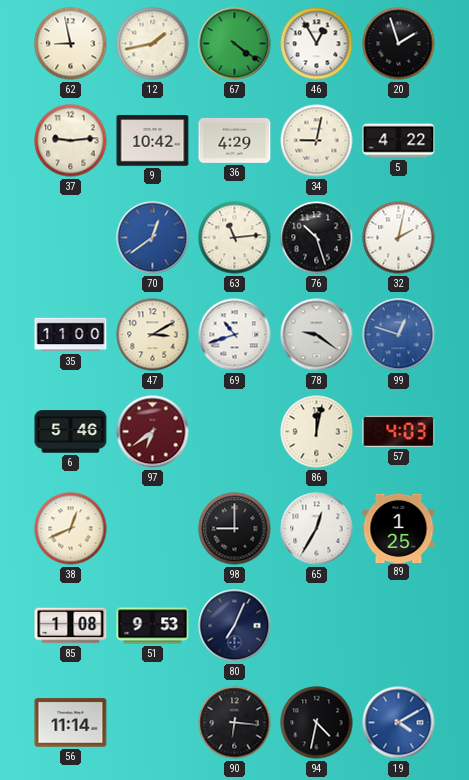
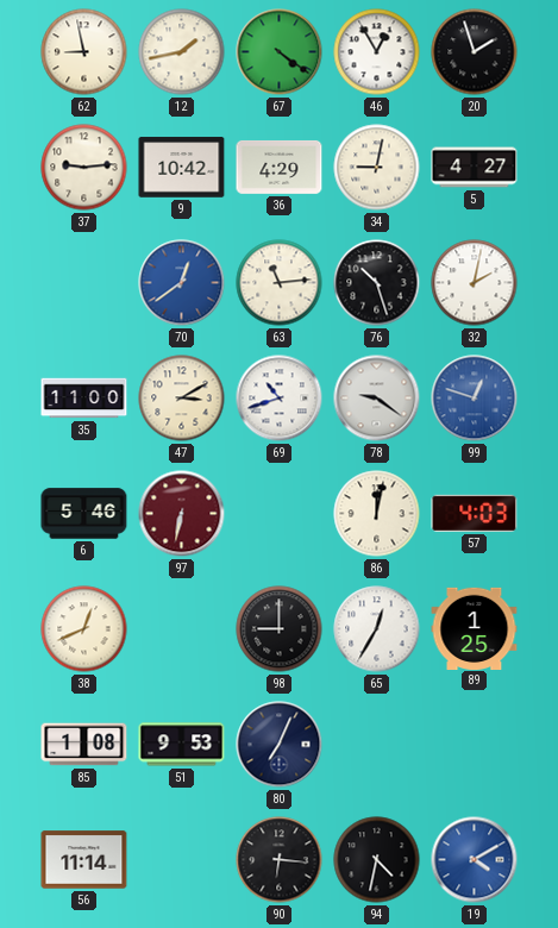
5: 4:22 -> 4:27
97: 6:39 -> 6:32
